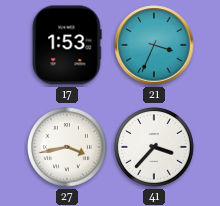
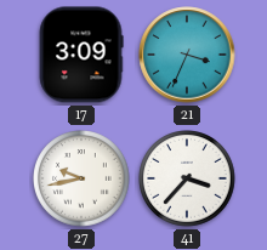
17: 1:53 -> 3:09
27: 3:43 -> 9:43
